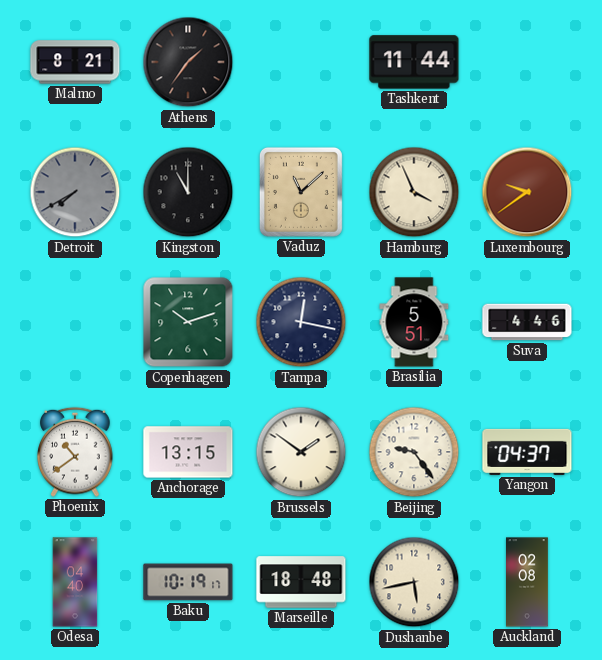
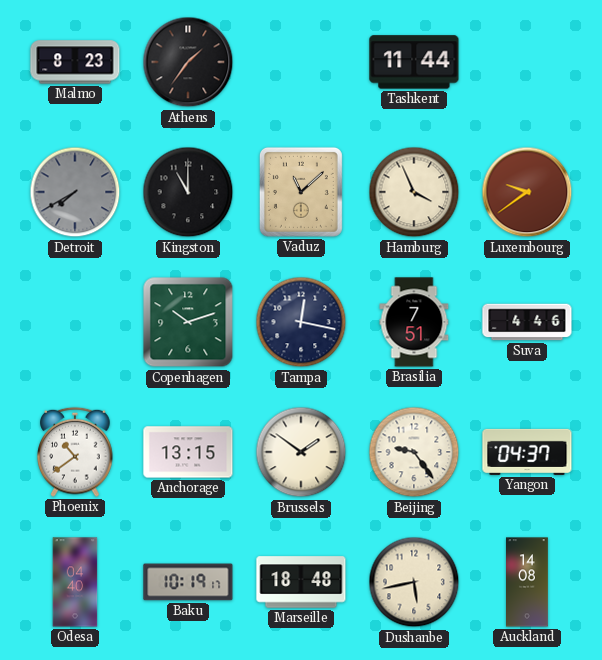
Malmo: 8:21 -> 8:23
Brasilia: 5:51 -> 7:51
Auckland: 02:08 -> 14:08
